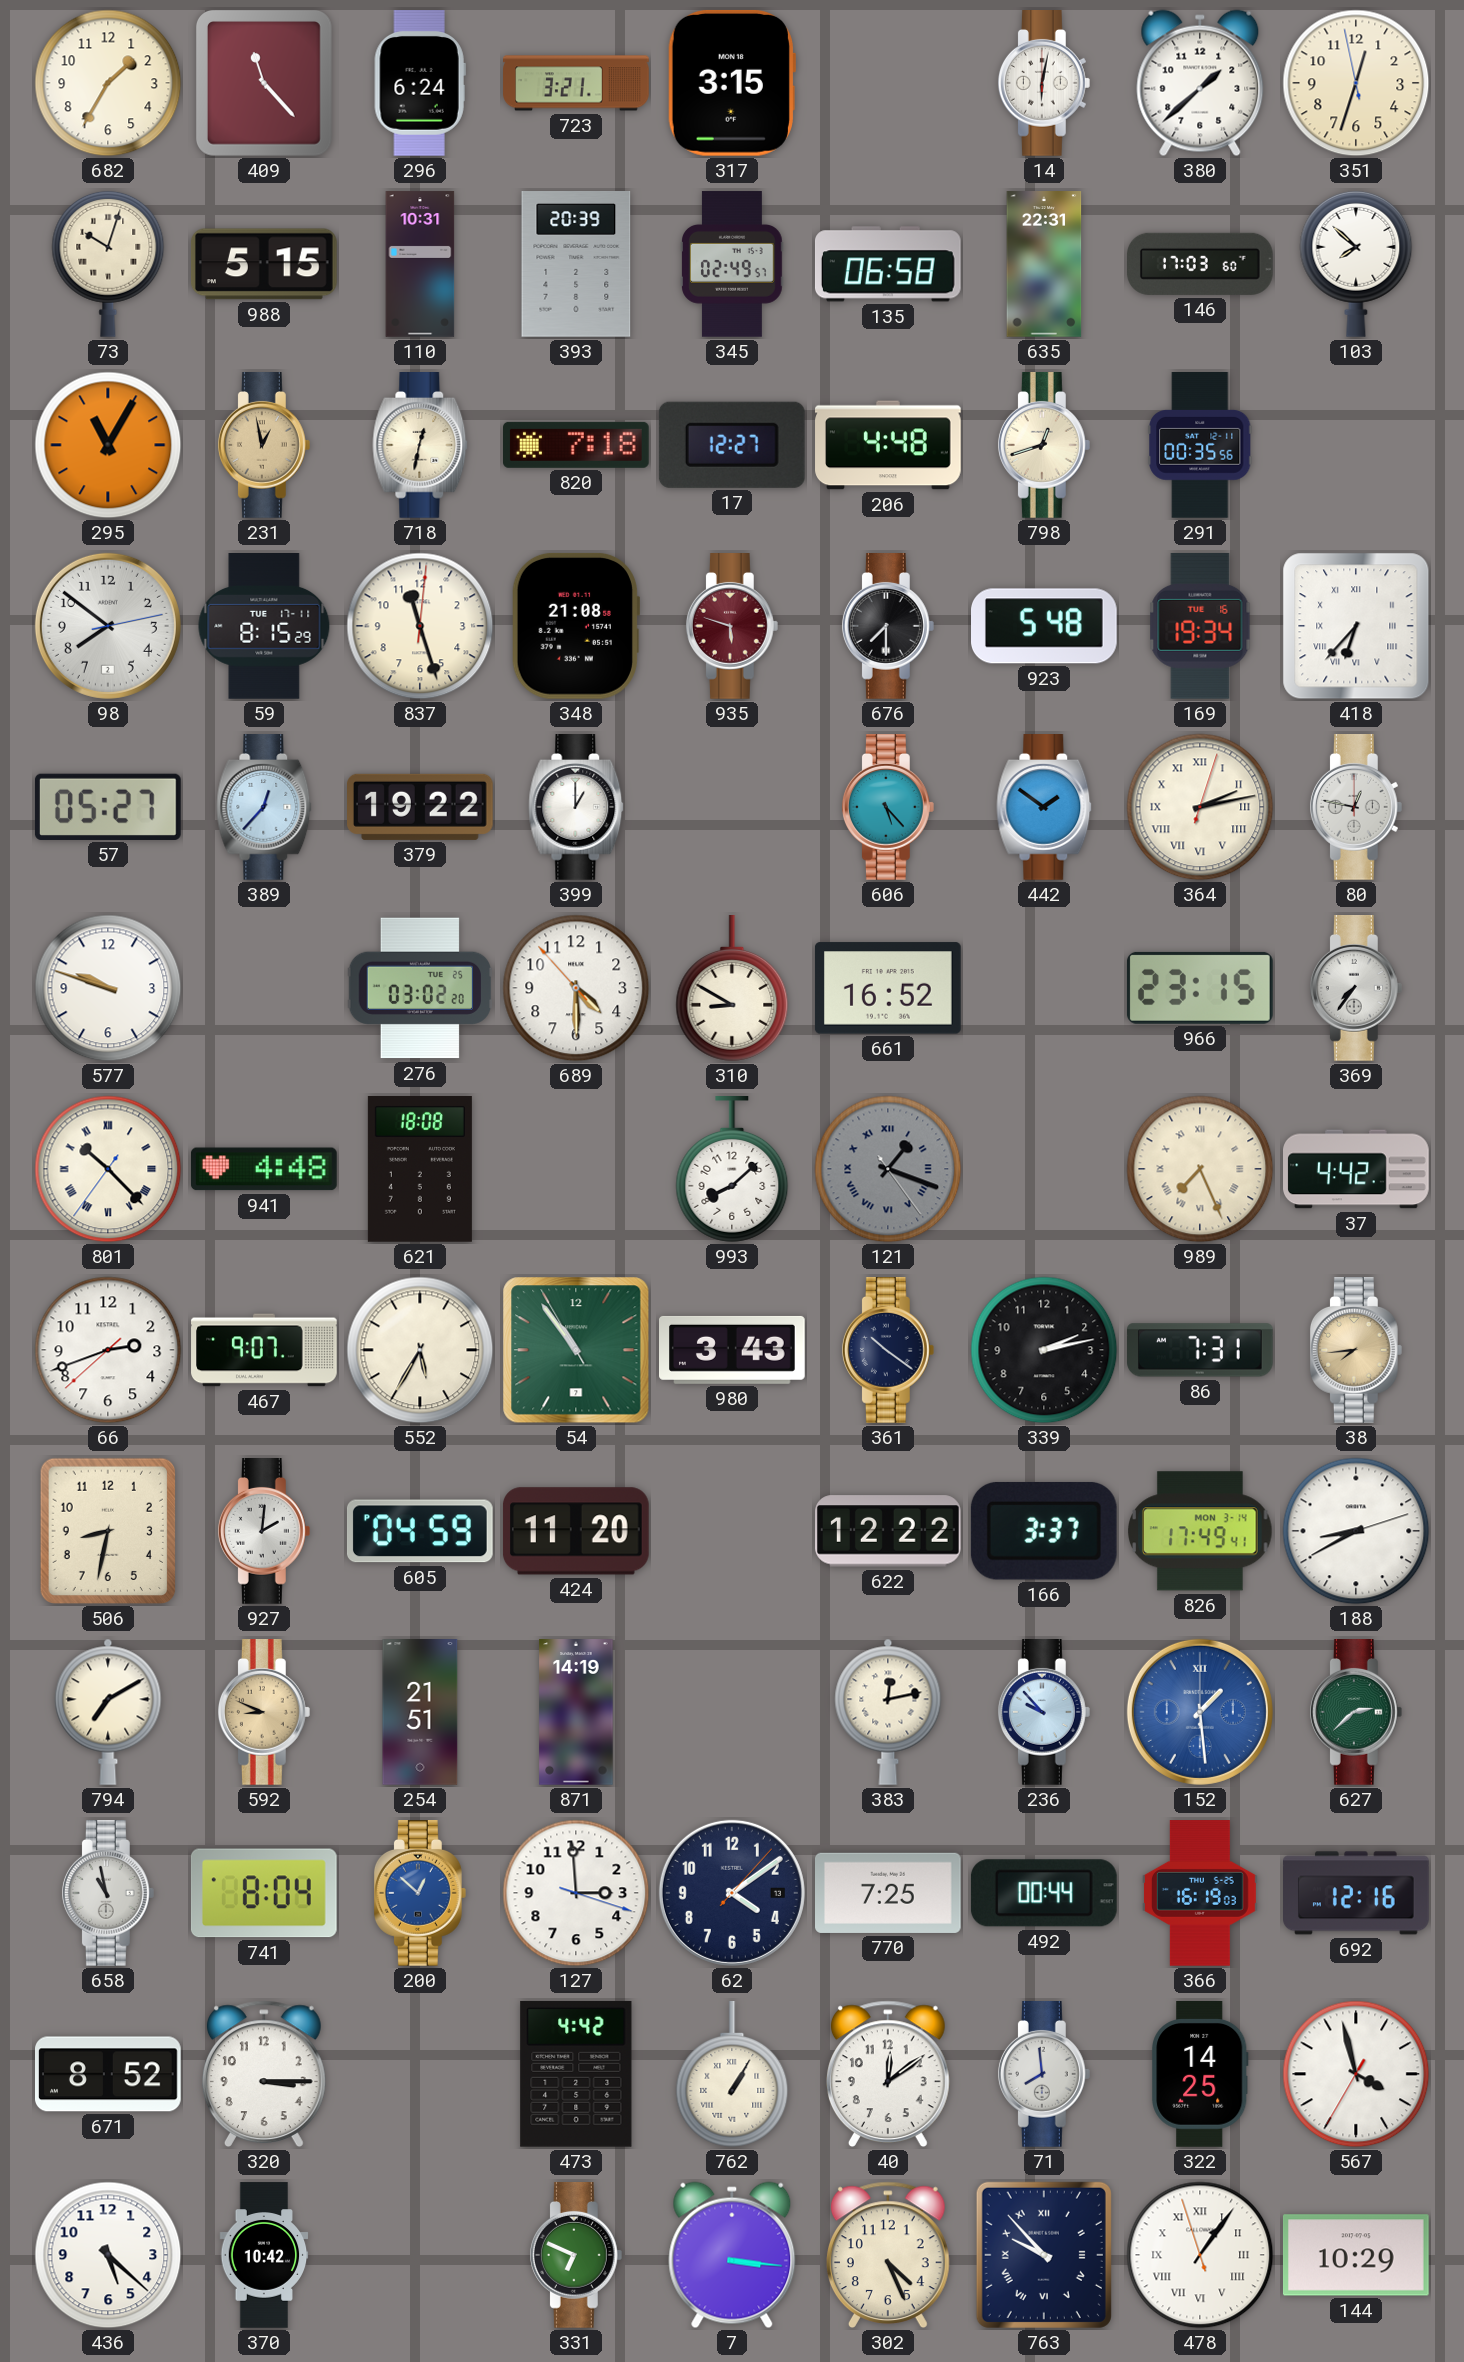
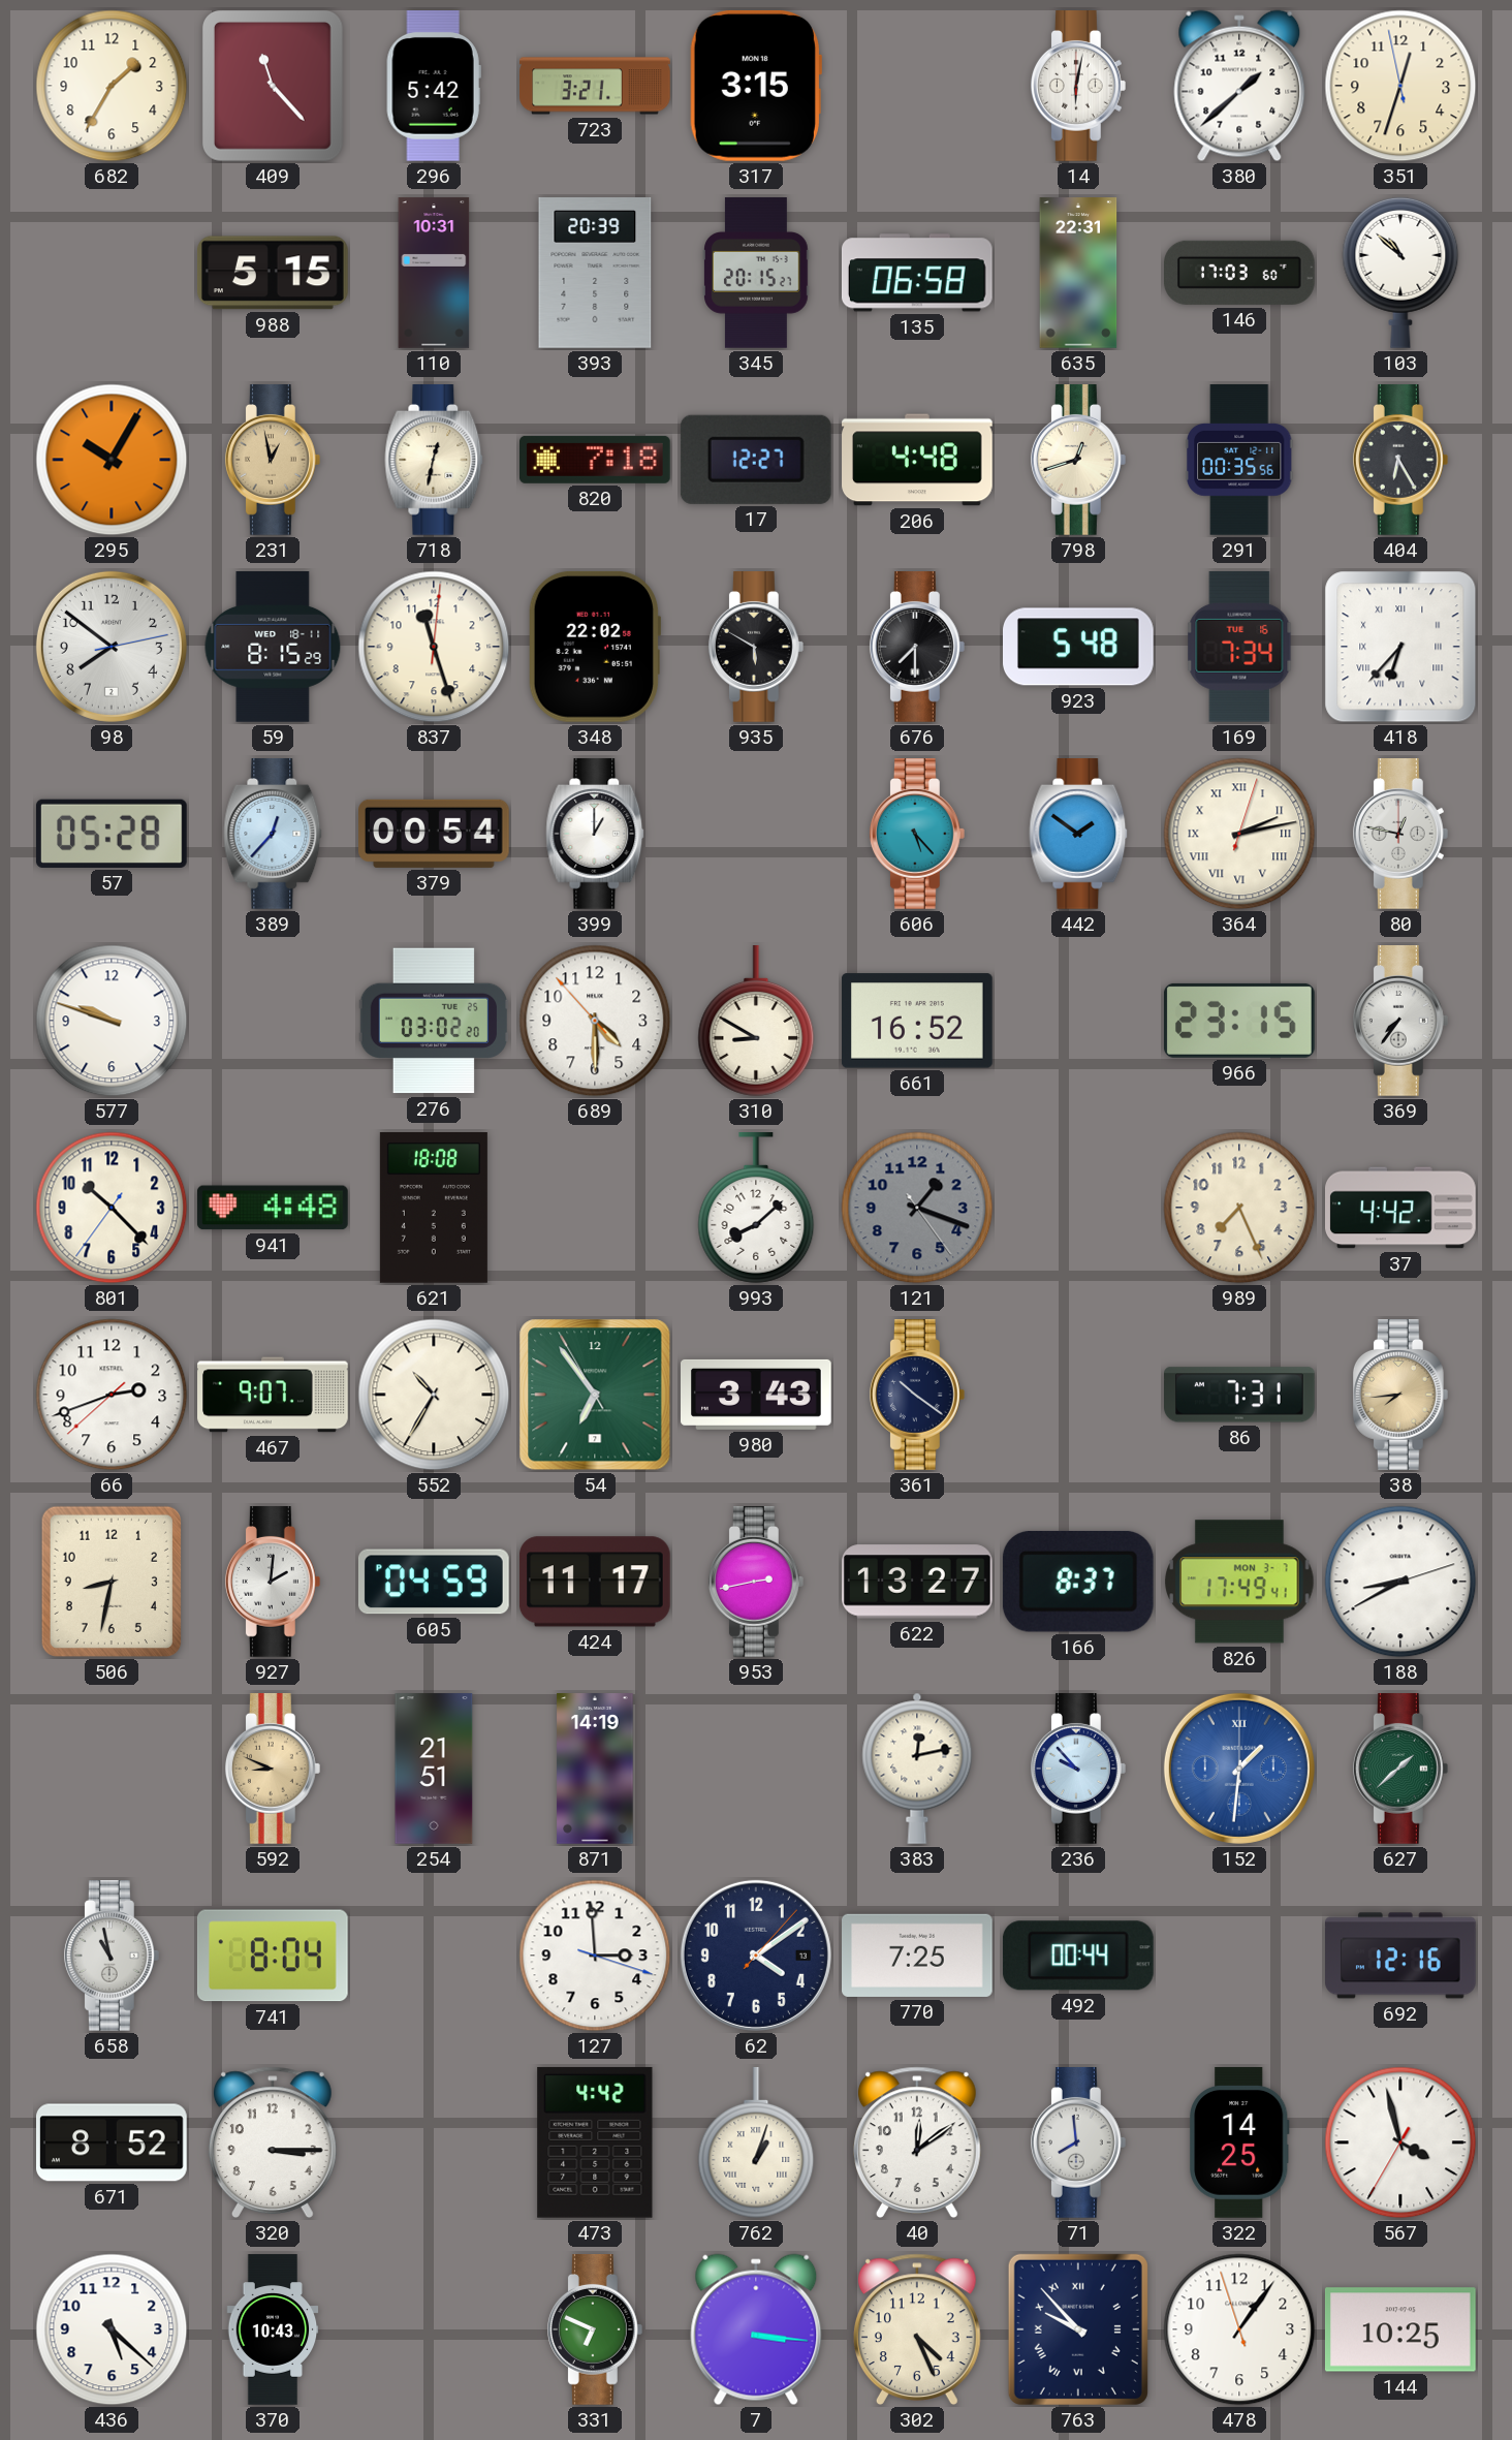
296: 6:24 -> 5:42
73: 10:03 -> none
345: 02:49 -> 20:15
103: 7:52 -> 10:52
295: 11:05 -> 10:05
404: none -> 6:25
59 date: TUE 17-11 -> WED 18-11
348: 21:08 -> 22:02
935: 5:48 -> 5:50
935 dial: burgundy -> black
169: 19:34 -> 7:34
57: 05:27 -> 05:28
379: 19:22 -> 00:54
801 numerals: Roman -> Arabic
121 numerals: Roman -> Arabic
989 numerals: Roman -> Arabic
552: 5:35 -> 10:35
54: 10:53 -> 6:53
339: 2:13 -> none
424: 11:20 -> 11:17
953: none -> 2:43
622: 12:22 -> 13:27
166: 3:37 -> 8:37
826 date: MON 3-14 -> MON 3-7
794: 7:10 -> none
152: 1:29 -> 1:31
627: 2:38 -> 1:38
200: 12:52 -> none
366: 16:19 -> none
762: 1:05 -> 1:03
370: 10:42 -> 10:43
478 numerals: Roman -> Arabic
144: 10:29 -> 10:25
